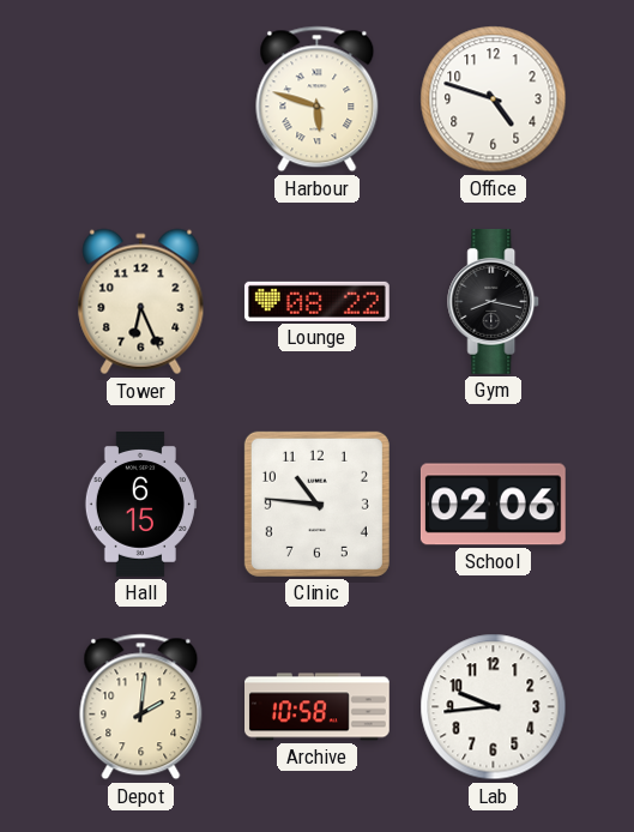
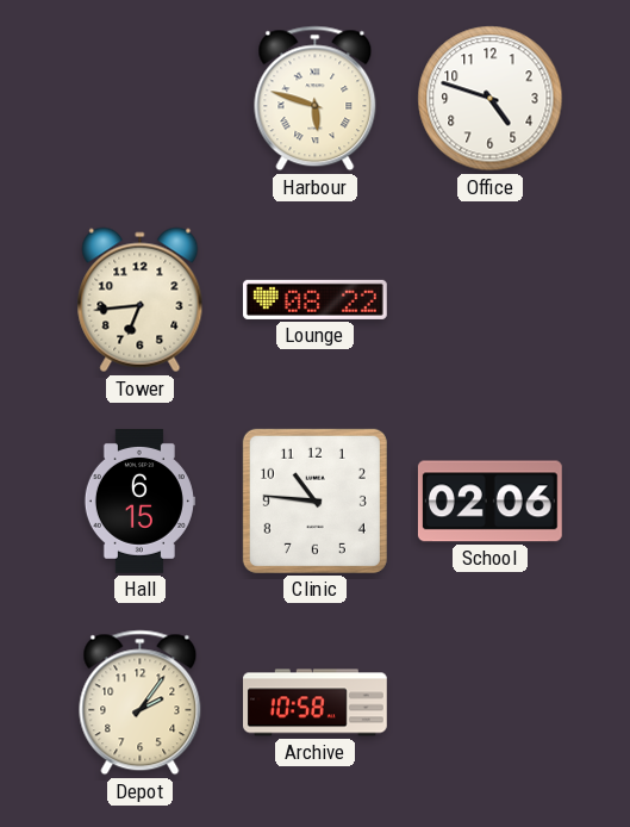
Tower: 6:26 -> 6:44
Gym: 8:17 -> none
Depot: 2:01 -> 2:06
Lab: 9:44 -> none
